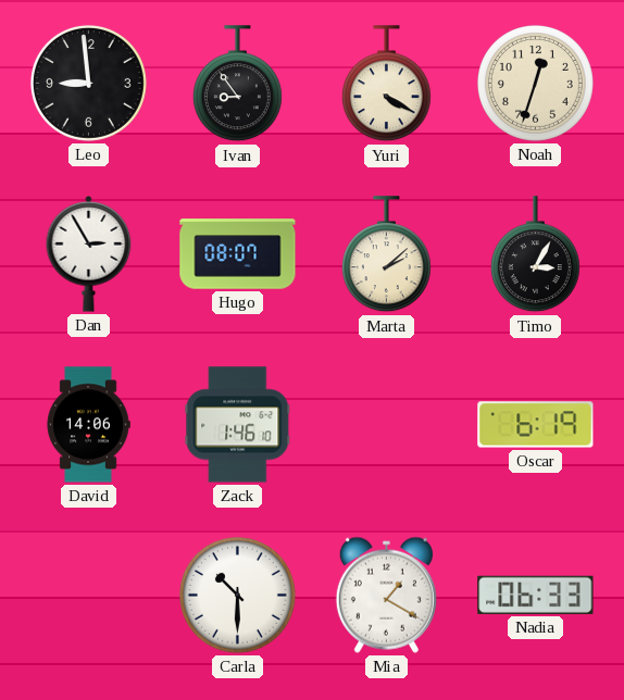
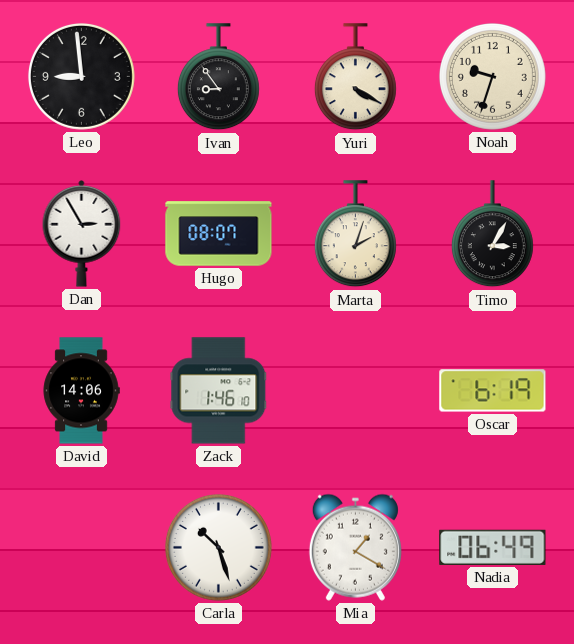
Noah: 12:33 -> 9:33
Marta: 2:08 -> 2:03
Carla: 10:30 -> 10:27
Nadia: 06:33 -> 06:49
